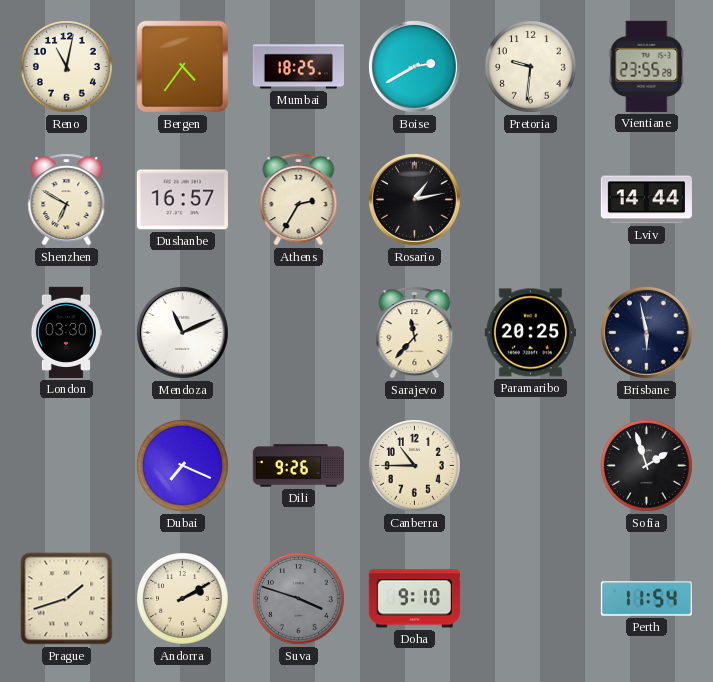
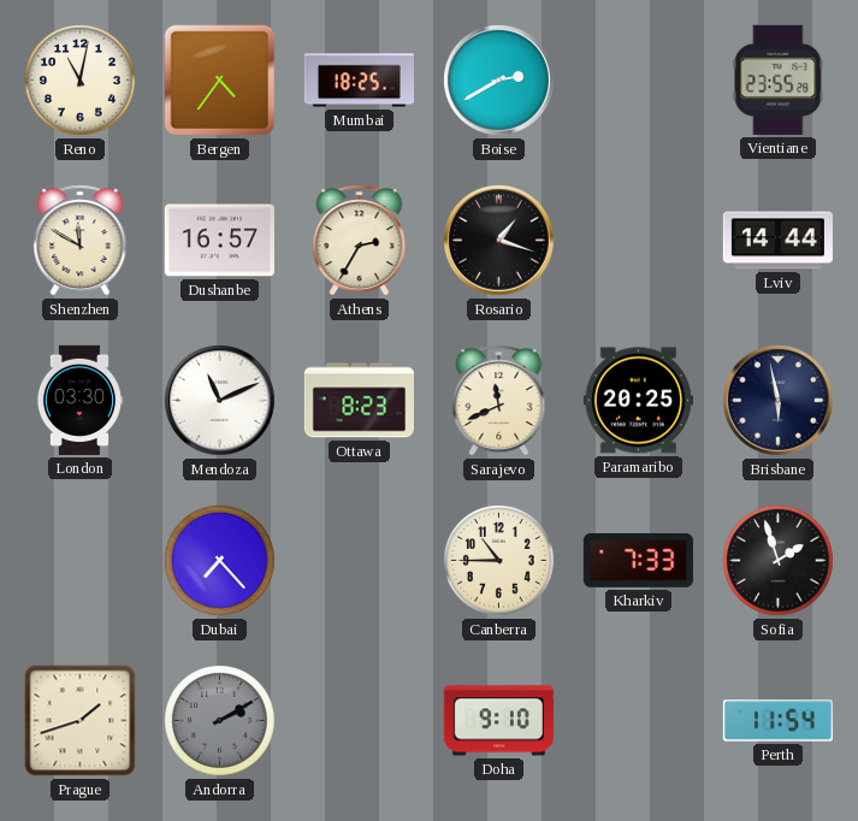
Pretoria: 9:31 -> none
Shenzhen: 6:50 -> 11:50
Rosario: 1:13 -> 1:18
Ottawa: none -> 8:23
Sarajevo: 11:37 -> 11:41
Dubai: 7:19 -> 7:23
Dili: 9:26 -> none
Kharkiv: none -> 7:33
Andorra dial: cream -> grey
Suva: 3:48 -> none
